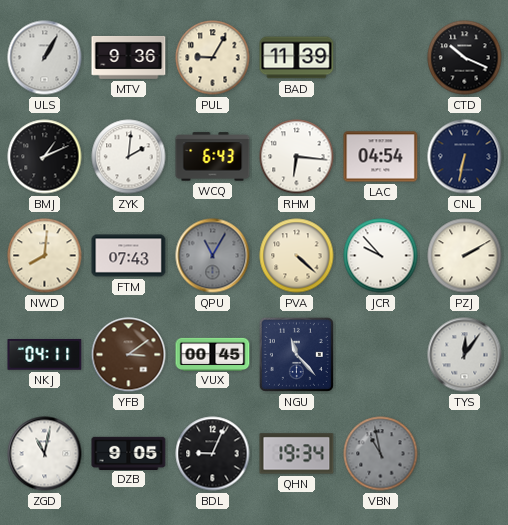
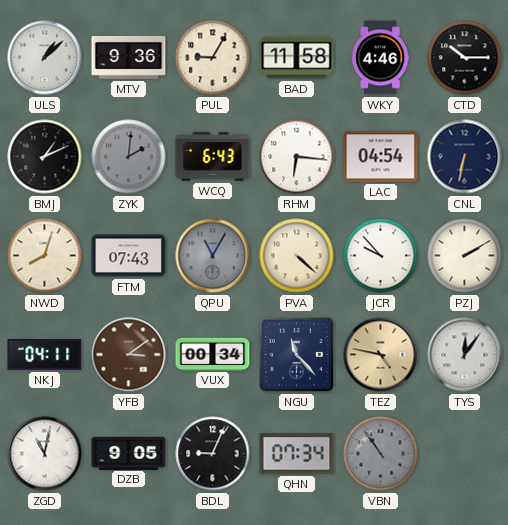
ULS: 1:05 -> 1:08
BAD: 11:39 -> 11:58
WKY: none -> 4:46
CTD: 10:19 -> 10:15
ZYK dial: white -> grey
NWD: 8:01 -> 8:03
VUX: 00:45 -> 00:34
TEZ: none -> 4:47
QHN: 19:34 -> 07:34
VBN: 10:58 -> 10:54
